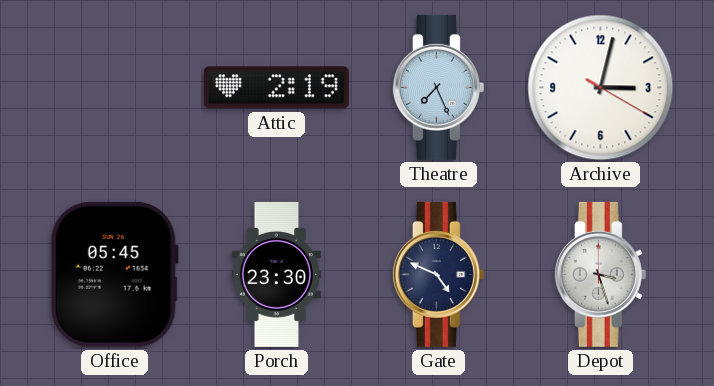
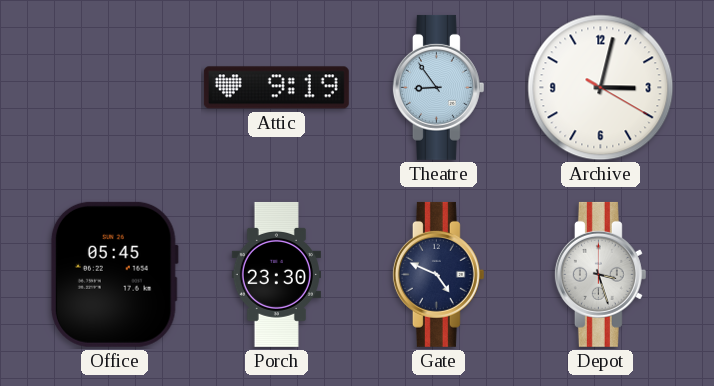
Attic: 2:19 -> 9:19
Theatre: 7:26 -> 8:54
